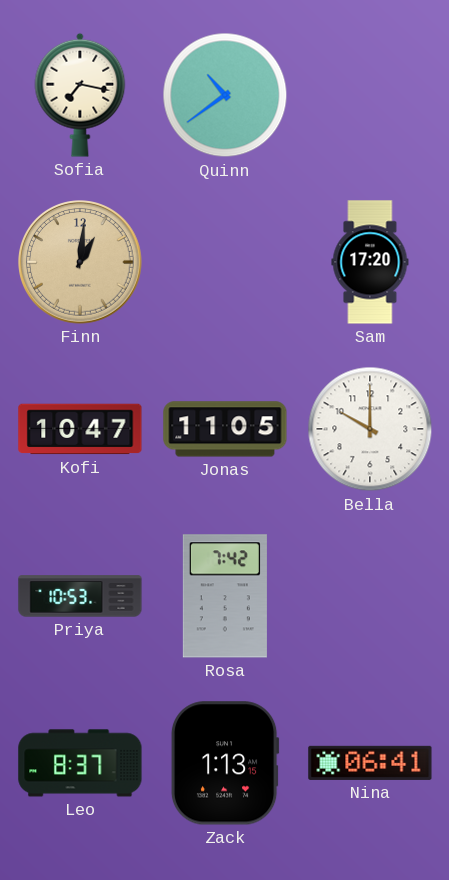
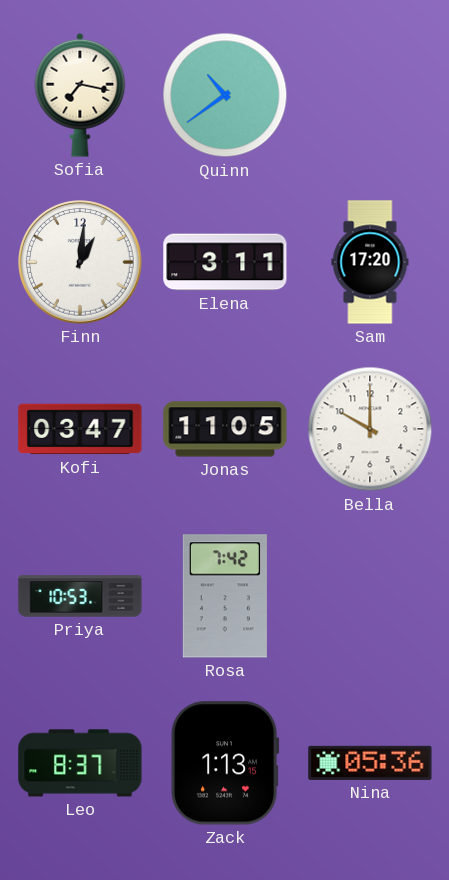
Finn dial: champagne -> white
Elena: none -> 3:11
Kofi: 10:47 -> 03:47
Nina: 06:41 -> 05:36
